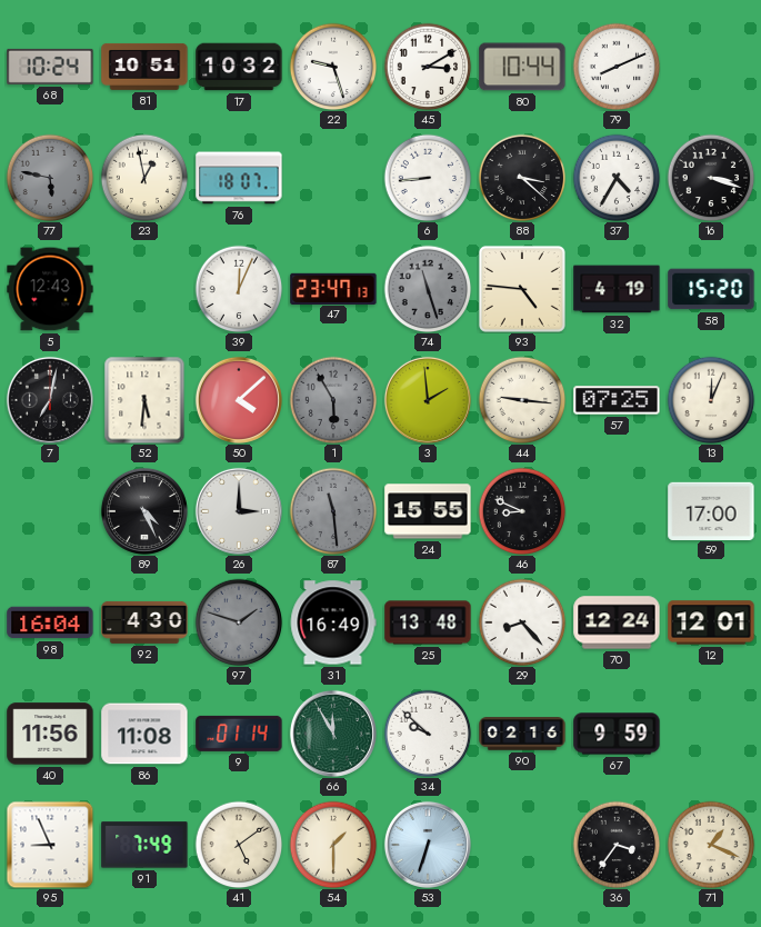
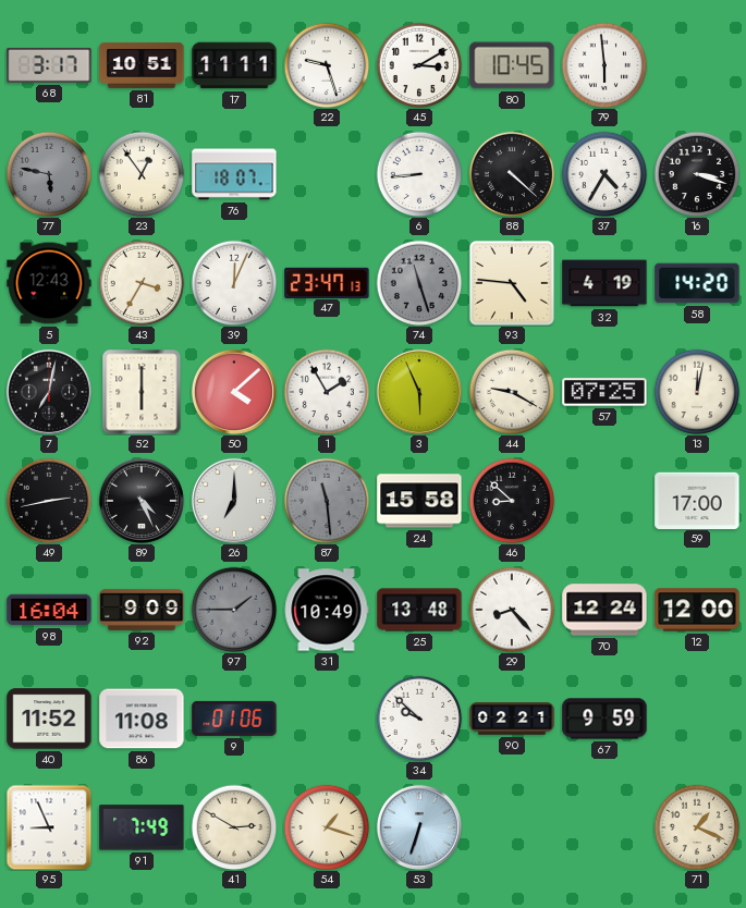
68: 10:24 -> 3:17
17: 10:32 -> 11:11
80: 10:44 -> 10:45
79: 8:11 -> 5:59
23: 12:58 -> 12:54
88: 3:22 -> 4:22
43: none -> 3:35
58: 15:20 -> 14:20
52: 5:31 -> 6:00
1: 5:55 -> 1:55
1 dial: grey -> white
3: 1:59 -> 5:56
44: 9:16 -> 9:20
13: 12:04 -> 12:02
49: none -> 2:43
26: 3:00 -> 7:00
24: 15:55 -> 15:58
46: 8:49 -> 8:52
92: 4:30 -> 9:09
97: 1:48 -> 1:45
31: 16:49 -> 10:49
12: 12:01 -> 12:00
40: 11:56 -> 11:52
9: 01:14 -> 01:06
66: 11:55 -> none
90: 02:16 -> 02:21
41: 5:09 -> 2:50
54: 1:30 -> 1:18
36: 3:36 -> none
